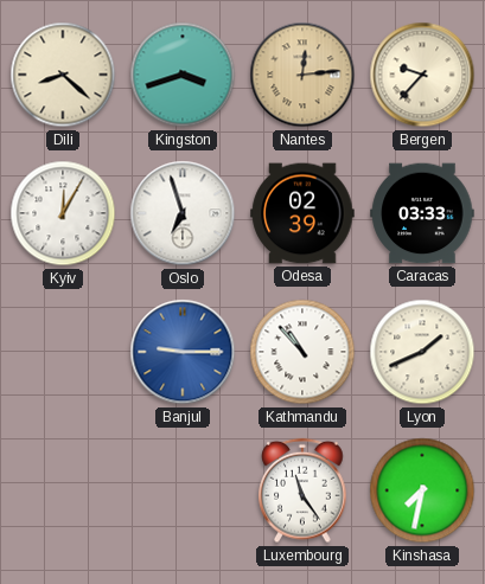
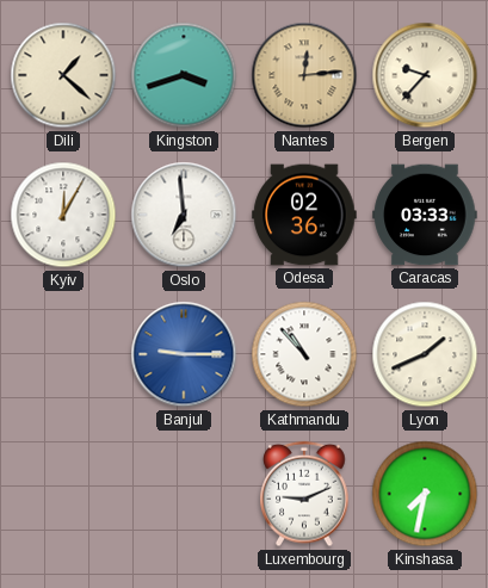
Dili: 8:22 -> 1:22
Oslo: 6:57 -> 6:59
Odesa: 02:39 -> 02:36
Luxembourg: 11:24 -> 9:11
